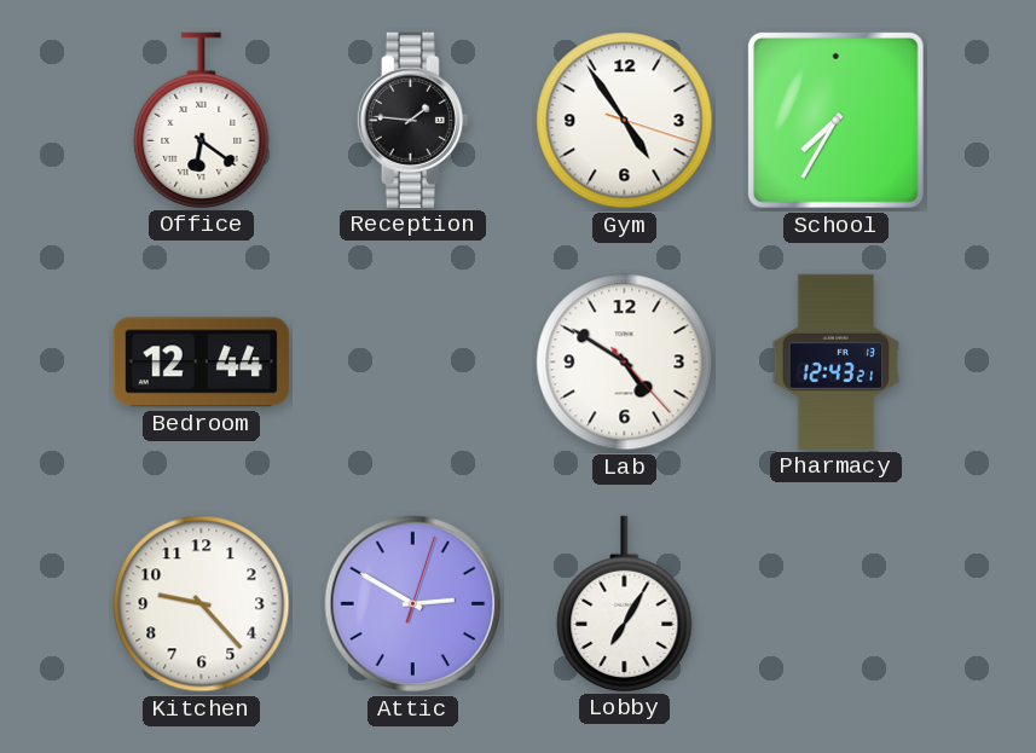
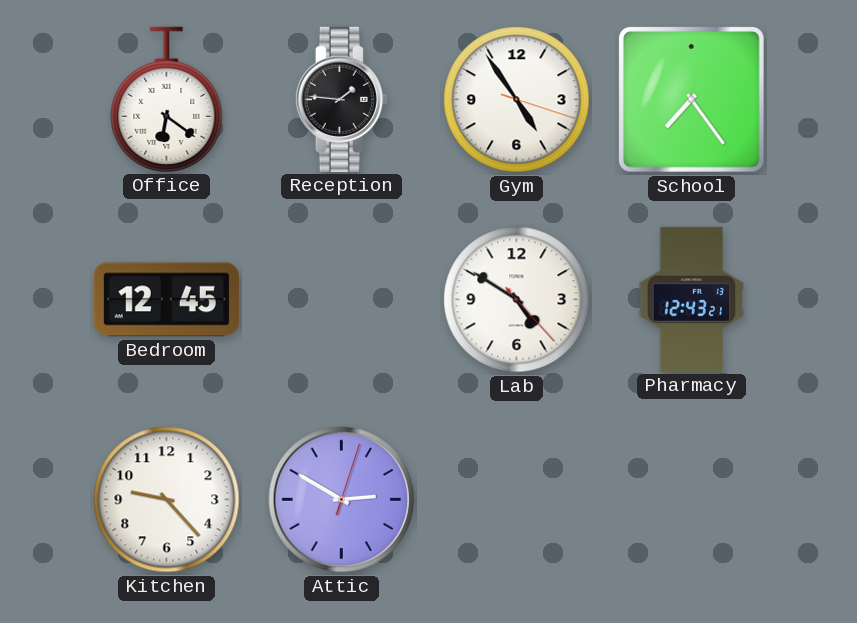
School: 7:35 -> 7:24
Bedroom: 12:44 -> 12:45
Lobby: 7:05 -> none
